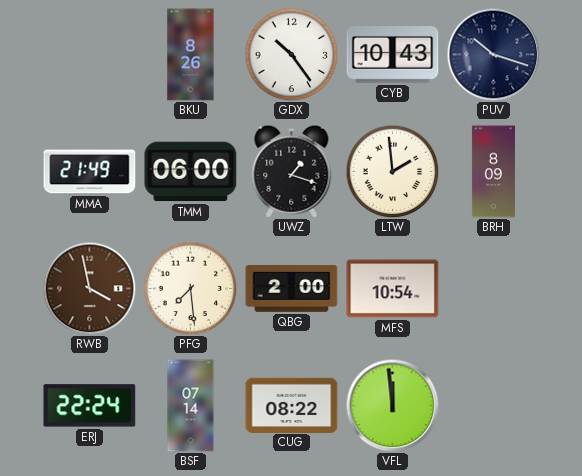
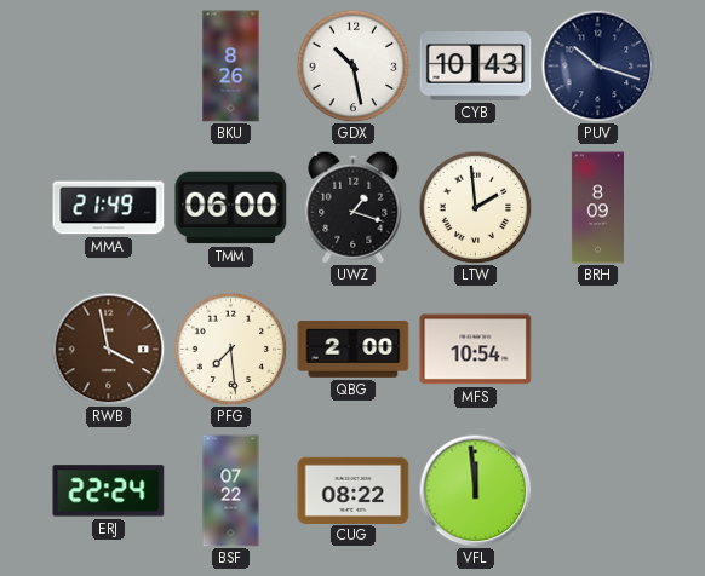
GDX: 10:24 -> 10:28
BSF: 07:14 -> 07:22
